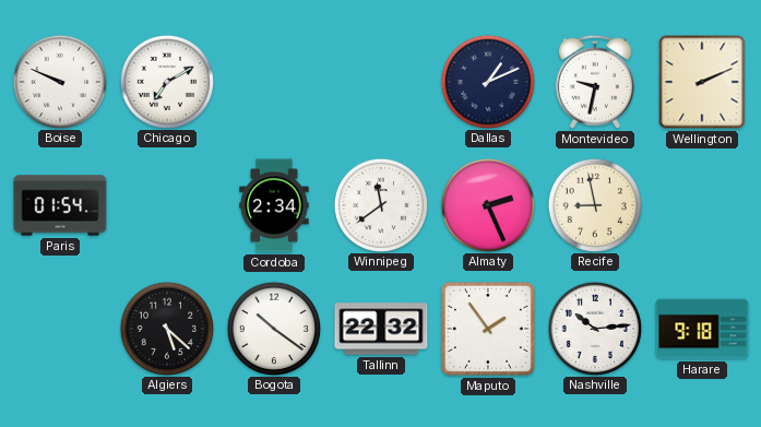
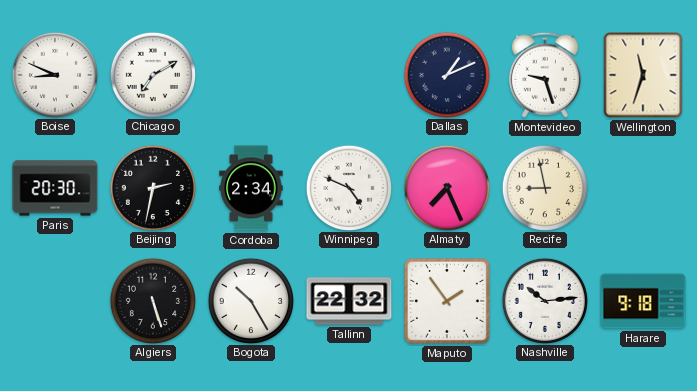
Boise: 9:49 -> 8:49
Montevideo: 9:32 -> 9:27
Wellington: 2:11 -> 11:33
Paris: 01:54 -> 20:30
Beijing: none -> 2:32
Winnipeg: 11:39 -> 4:49
Almaty: 2:26 -> 7:26
Algiers: 5:22 -> 5:27
Bogota: 10:21 -> 10:25
